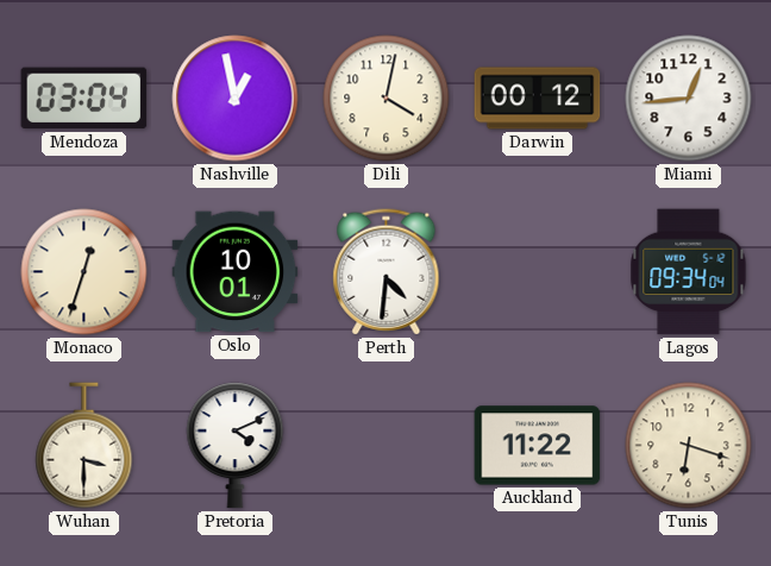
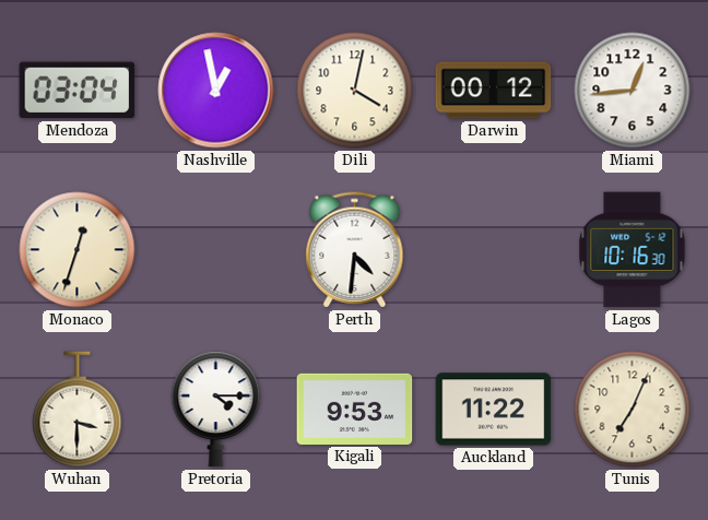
Oslo: 10:01 -> none
Lagos: 09:34 -> 10:16
Pretoria: 4:11 -> 4:15
Kigali: none -> 9:53
Tunis: 6:18 -> 7:04
